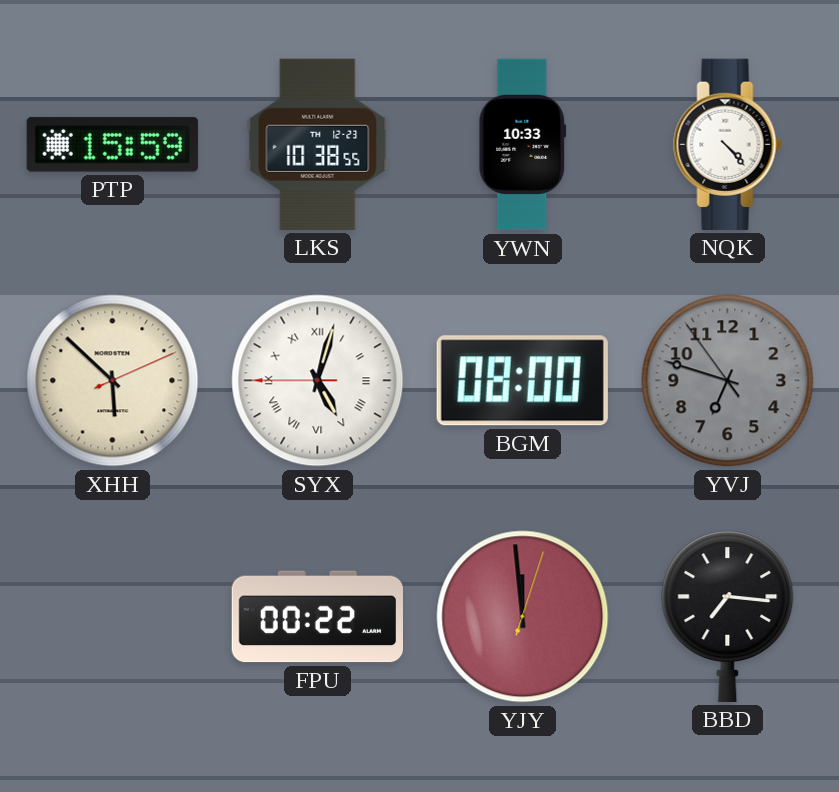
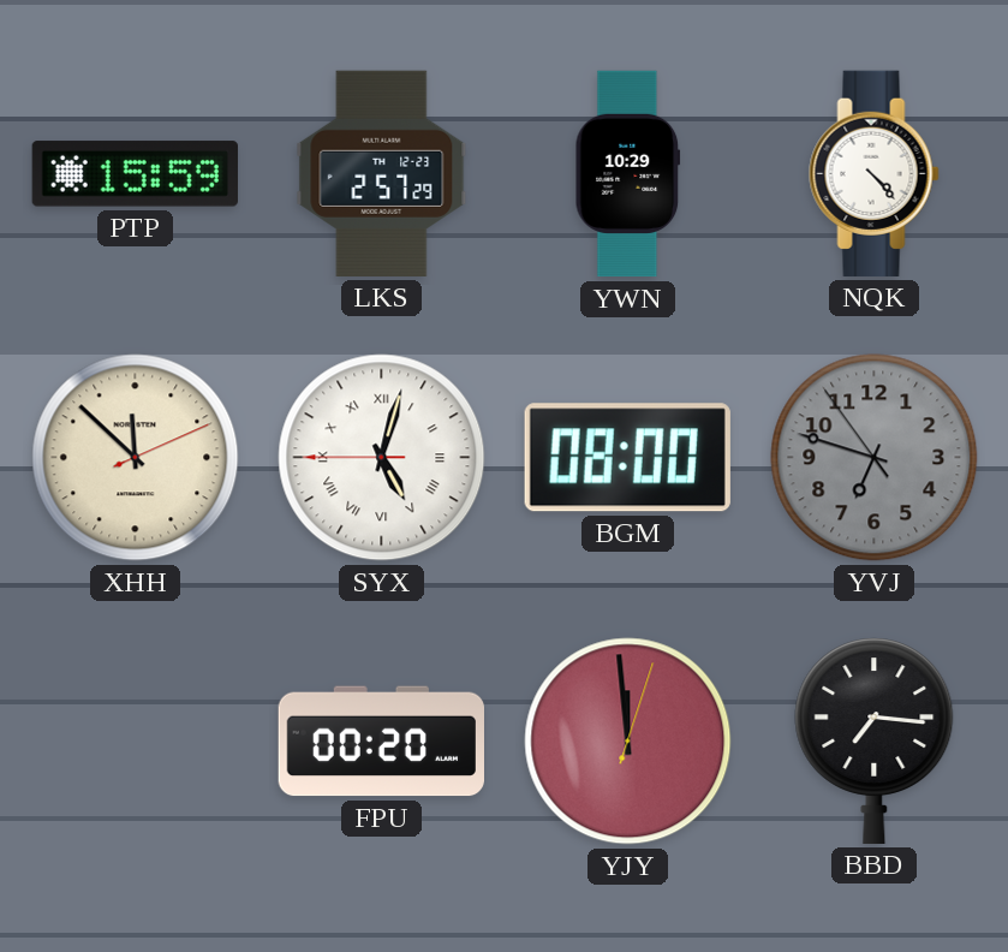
LKS: 10:38 -> 2:57
YWN: 10:33 -> 10:29
XHH: 5:52 -> 11:52
FPU: 00:22 -> 00:20
